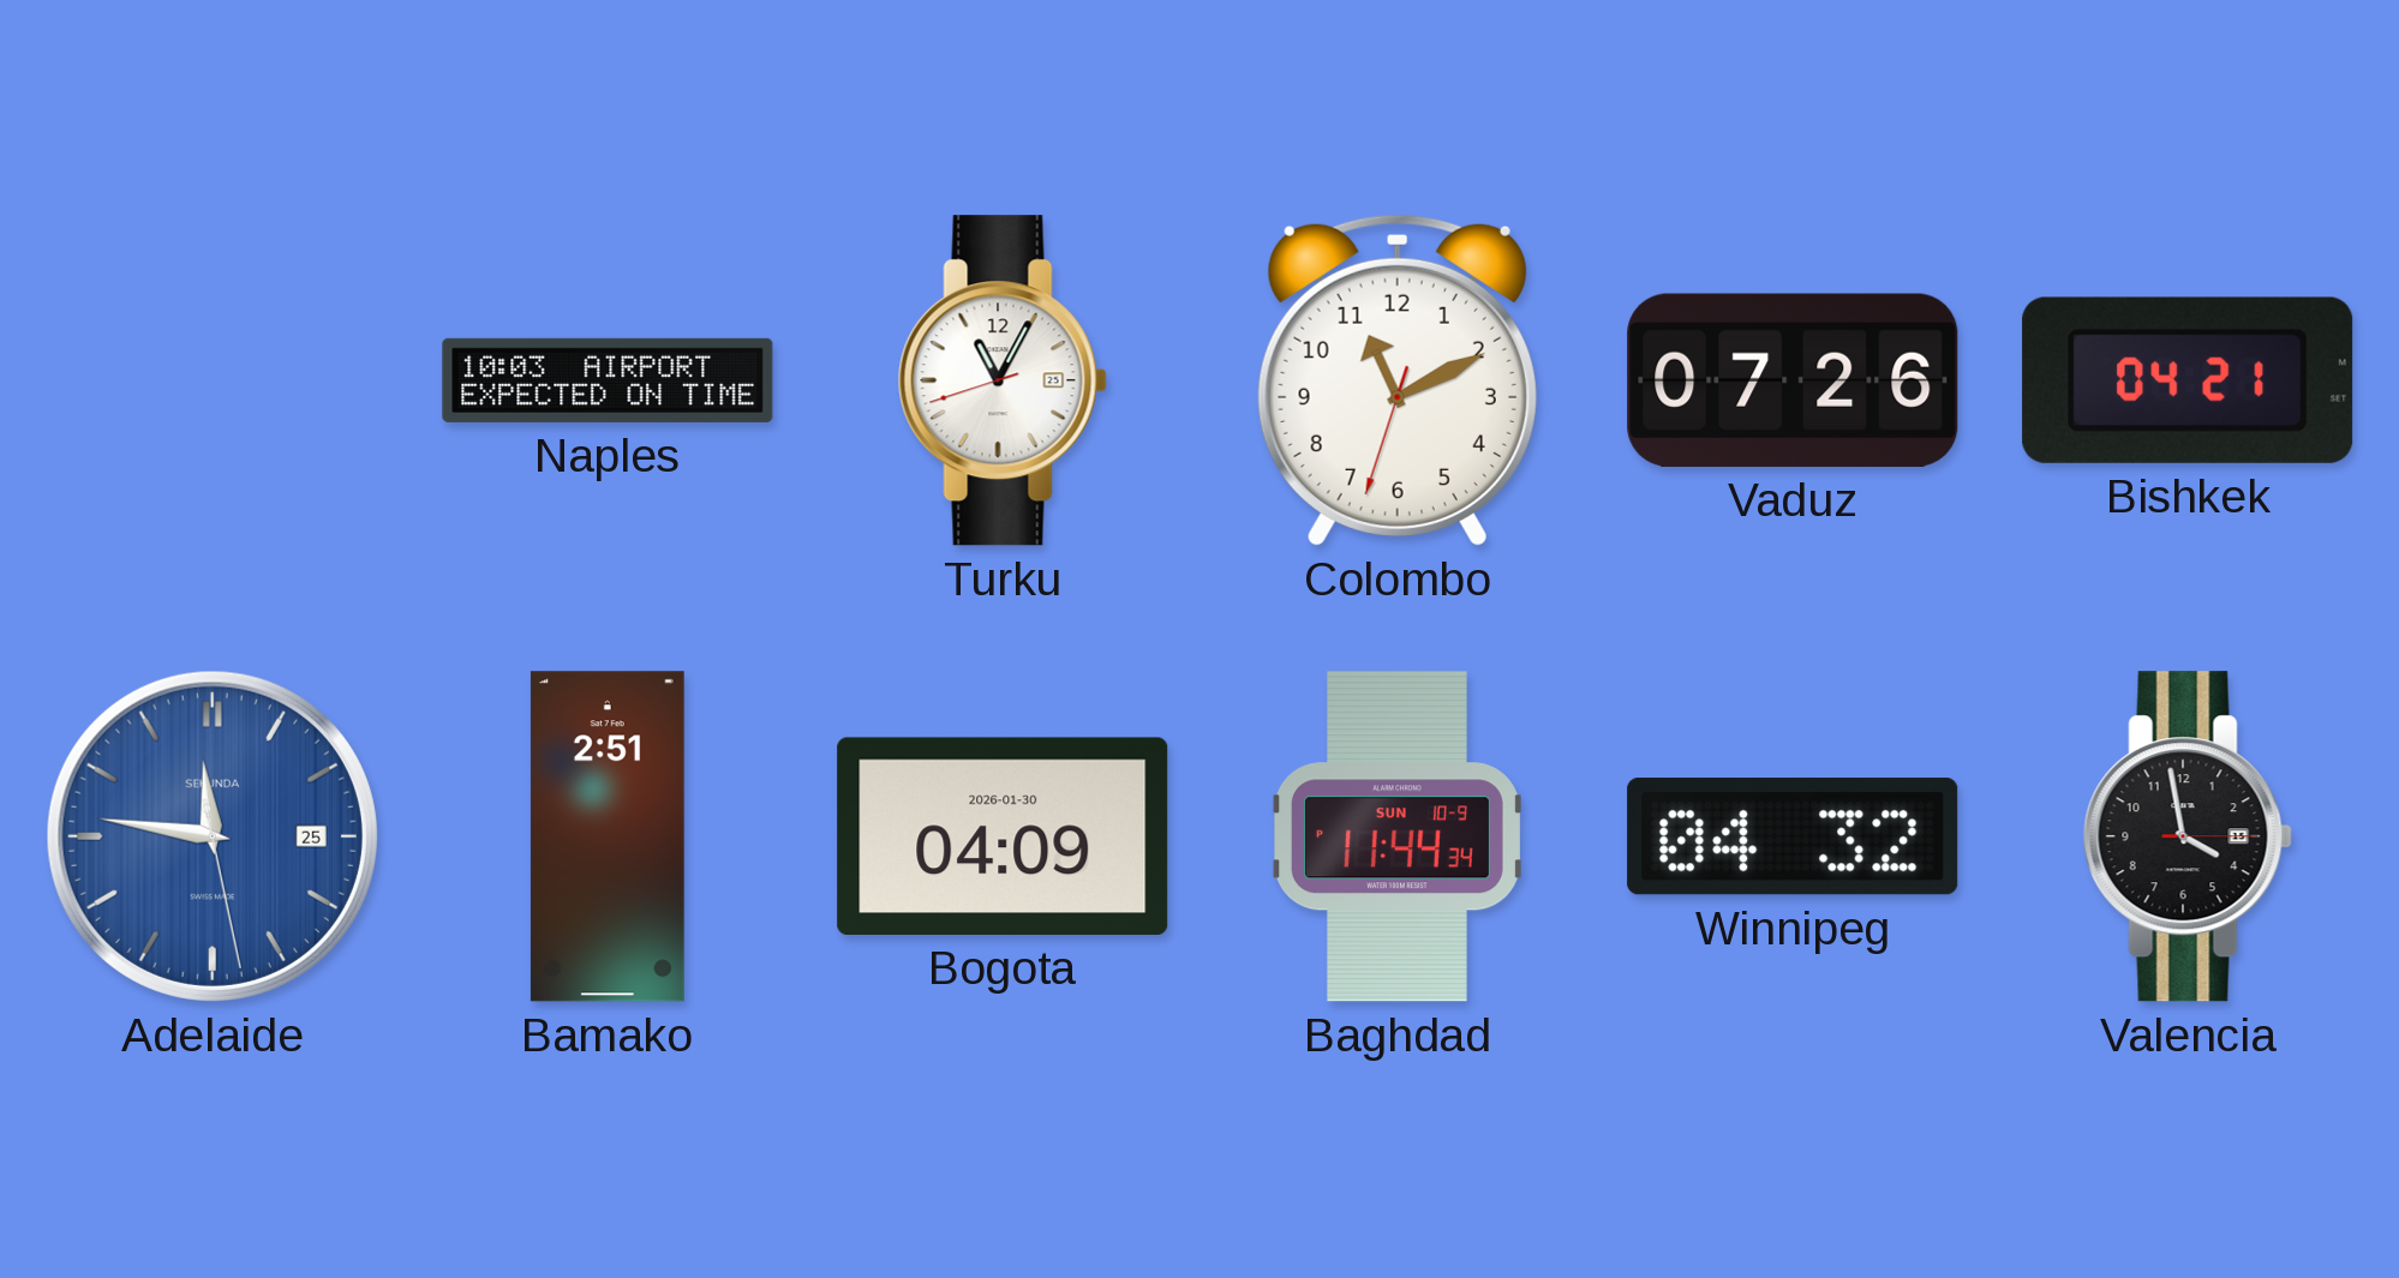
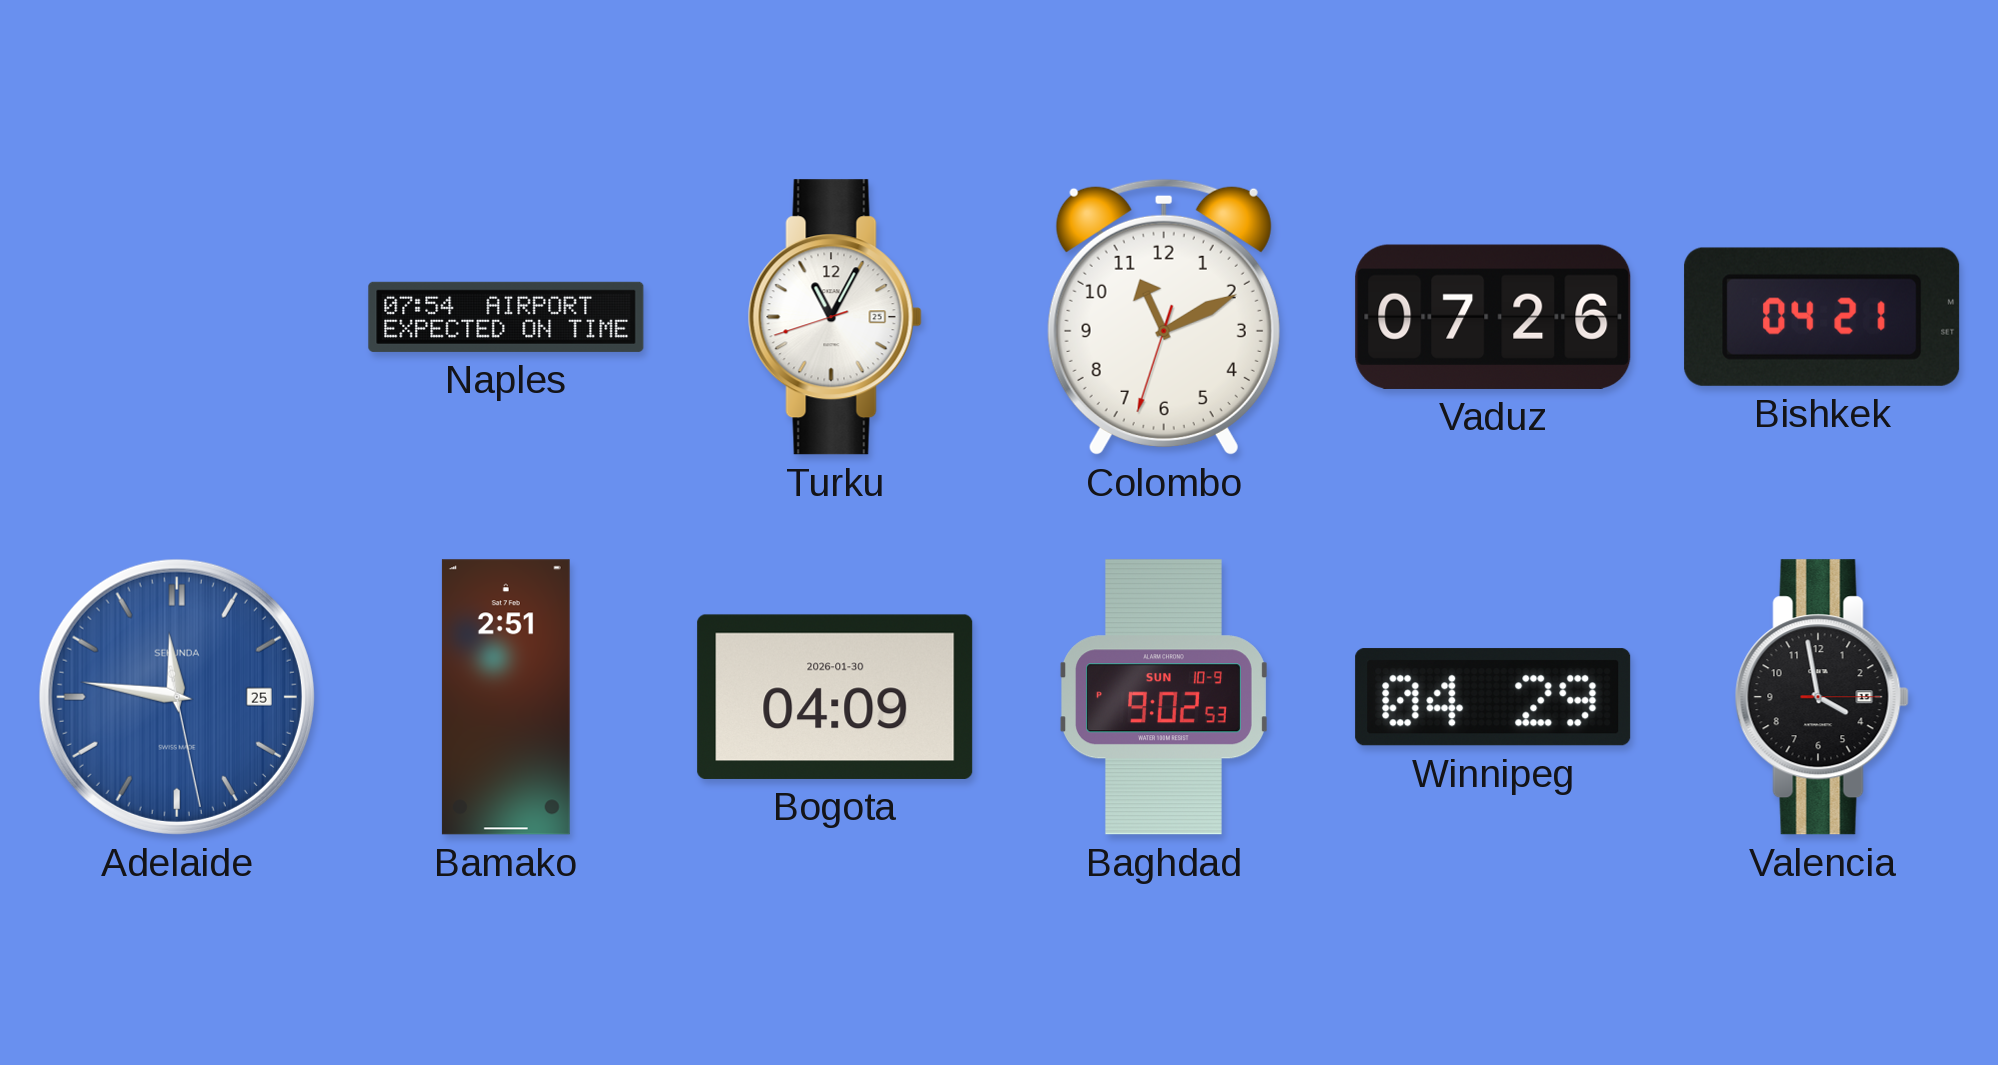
Naples: 10:03 -> 07:54
Baghdad: 11:44 -> 9:02
Winnipeg: 04:32 -> 04:29
